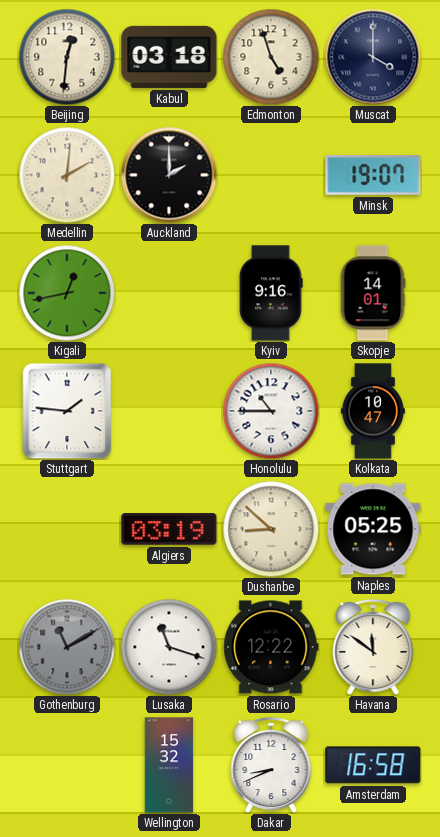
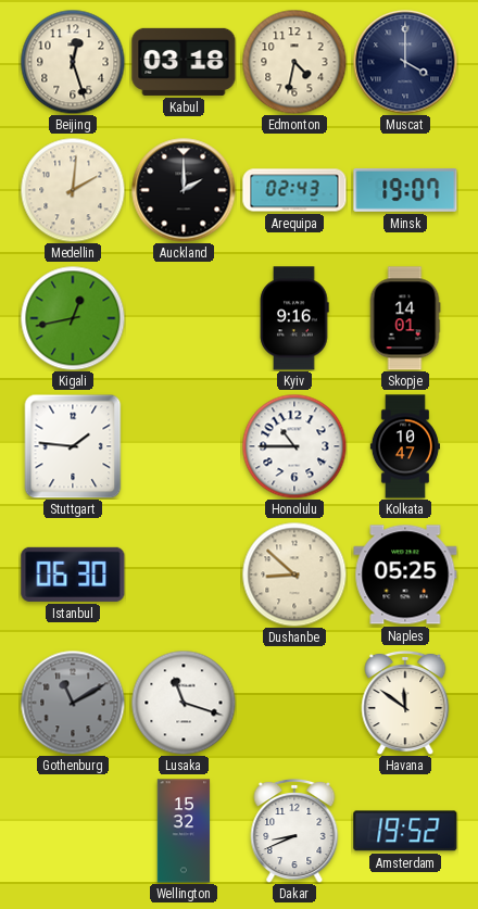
Beijing: 12:31 -> 12:27
Edmonton: 4:57 -> 4:32
Arequipa: none -> 02:43
Istanbul: none -> 06:30
Algiers: 03:19 -> none
Rosario: 12:22 -> none
Amsterdam: 16:58 -> 19:52
